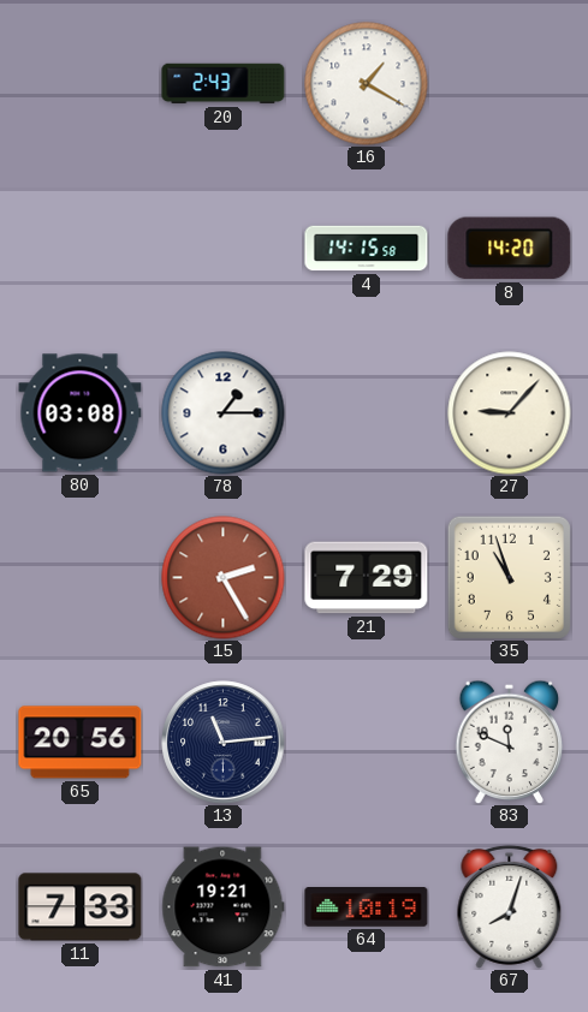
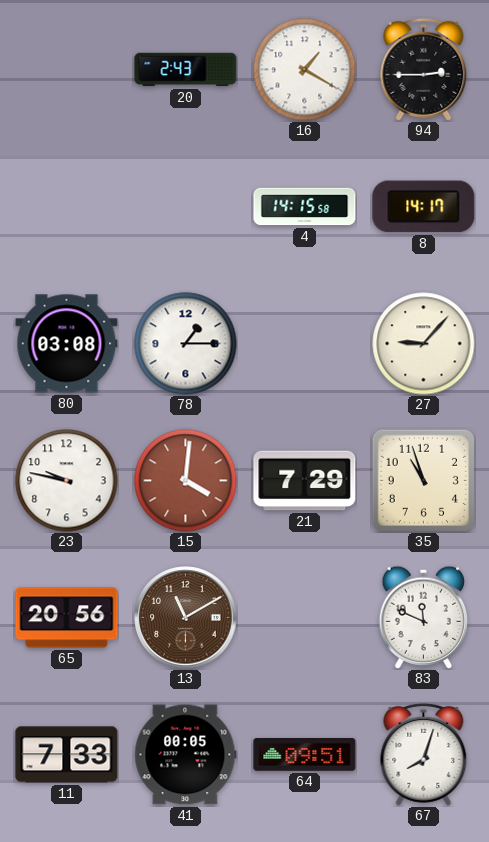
94: none -> 2:45
8: 14:20 -> 14:17
23: none -> 9:47
15: 2:25 -> 4:01
13: 11:14 -> 11:10
13 dial: navy -> brown
41: 19:21 -> 00:05
64: 10:19 -> 09:51
